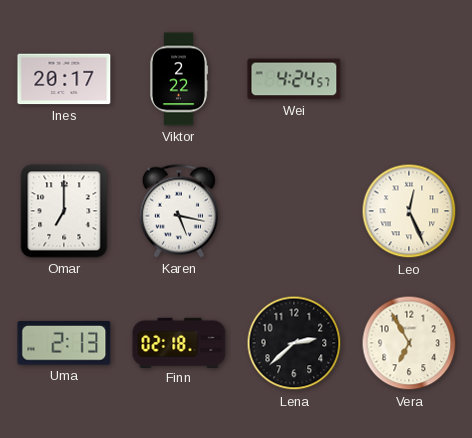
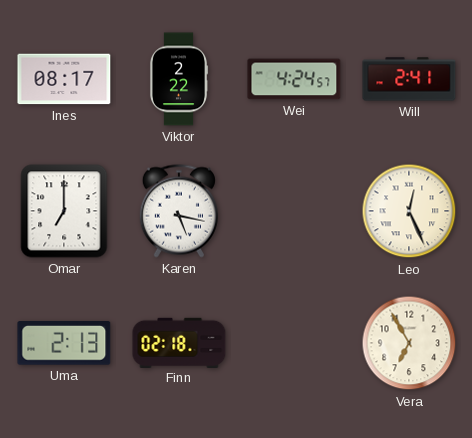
Ines: 20:17 -> 08:17
Will: none -> 2:41
Lena: 2:38 -> none
